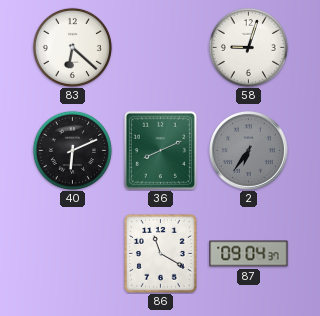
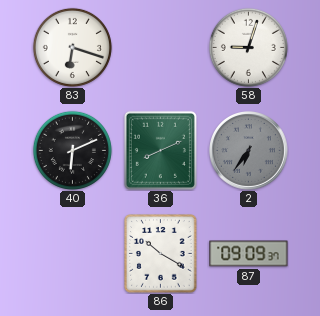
83: 6:22 -> 6:18
86: 11:20 -> 10:20
87: 09:04 -> 09:09
